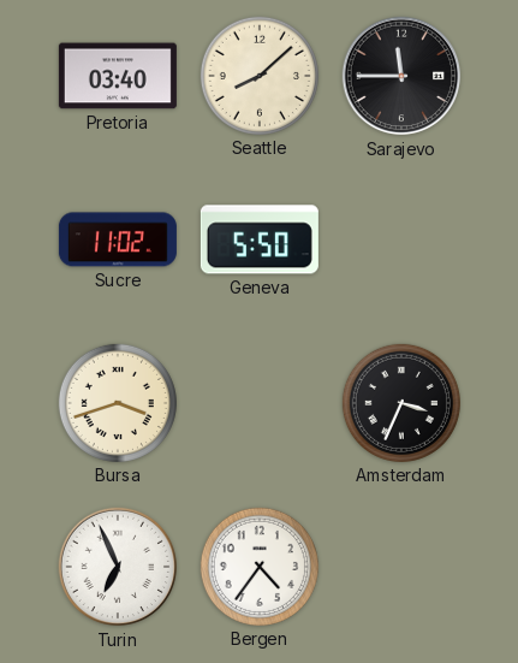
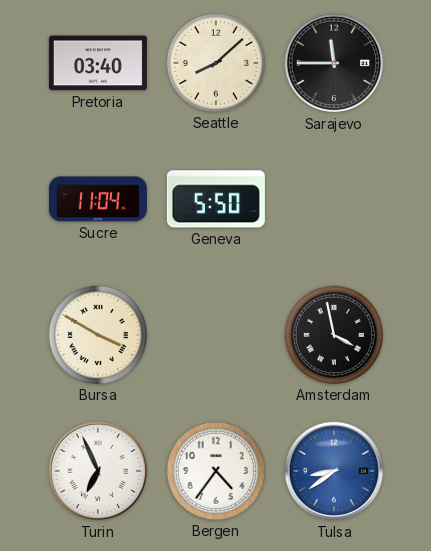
Sucre: 11:02 -> 11:04
Bursa: 3:42 -> 3:50
Amsterdam: 3:34 -> 3:58
Tulsa: none -> 8:39
